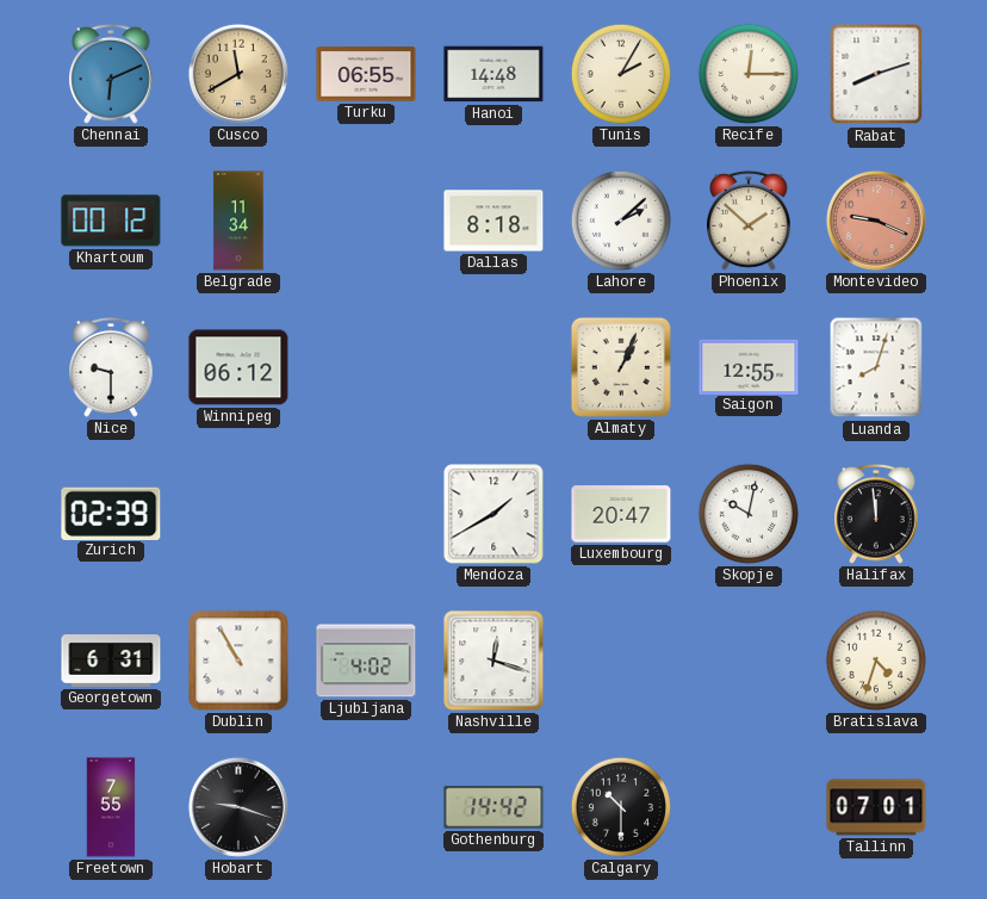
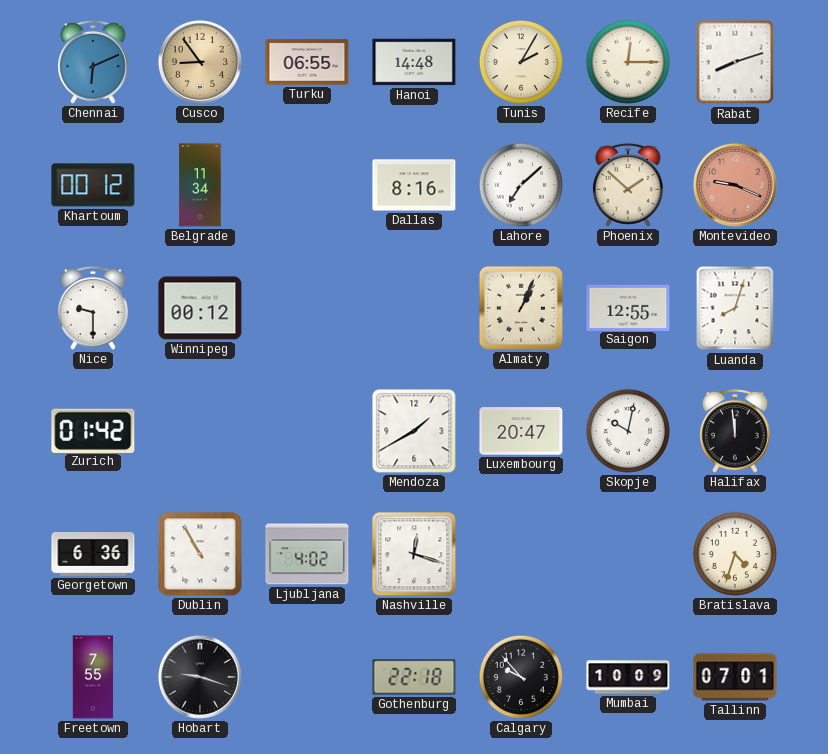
Cusco: 11:40 -> 8:54
Dallas: 8:18 -> 8:16
Lahore: 2:08 -> 7:08
Winnipeg: 06:12 -> 00:12
Zurich: 02:39 -> 01:42
Georgetown: 6:31 -> 6:36
Gothenburg: 14:42 -> 22:18
Calgary: 10:30 -> 9:53
Mumbai: none -> 10:09
